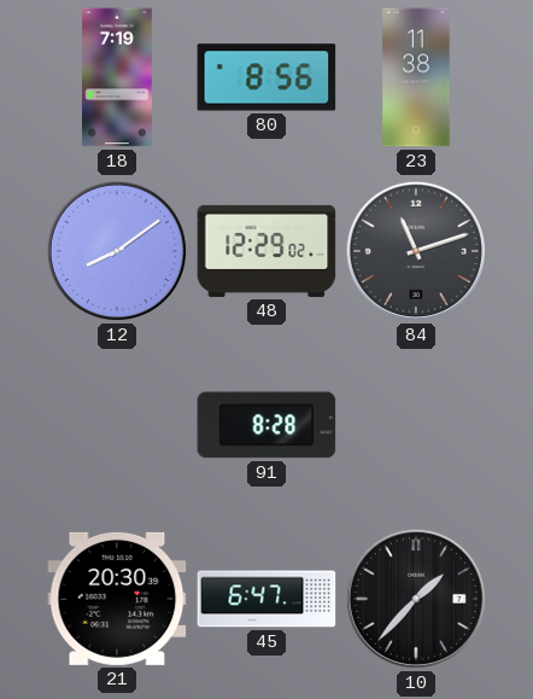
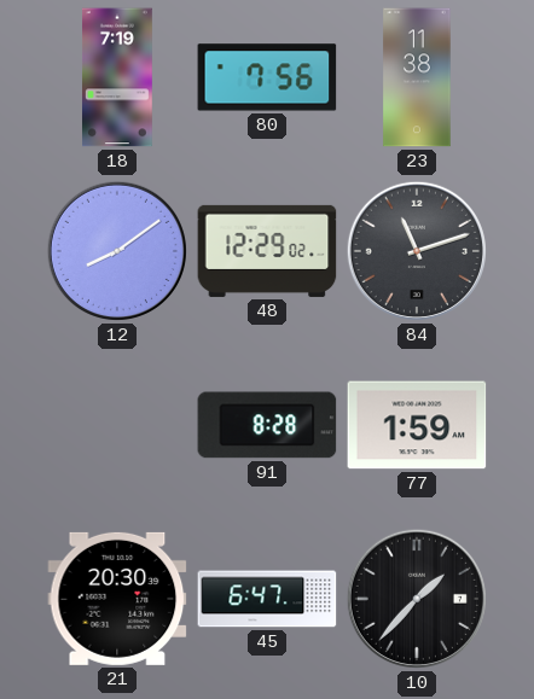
80: 8:56 -> 7:56
77: none -> 1:59
